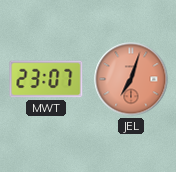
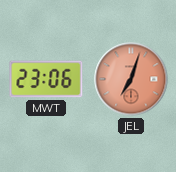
MWT: 23:07 -> 23:06
